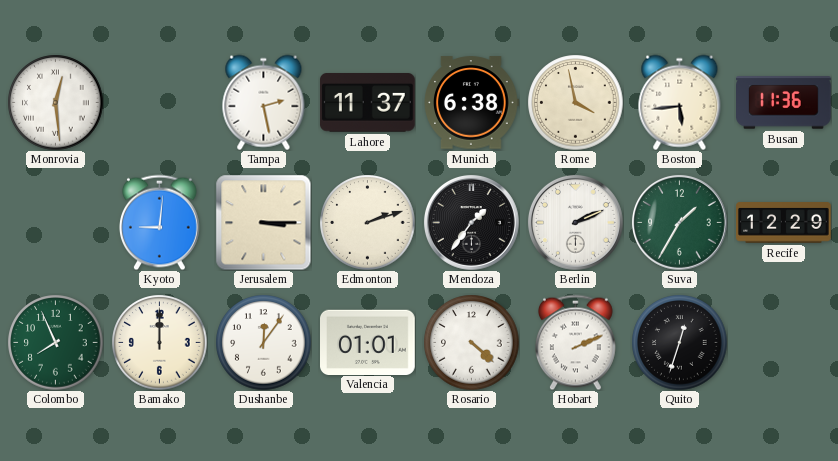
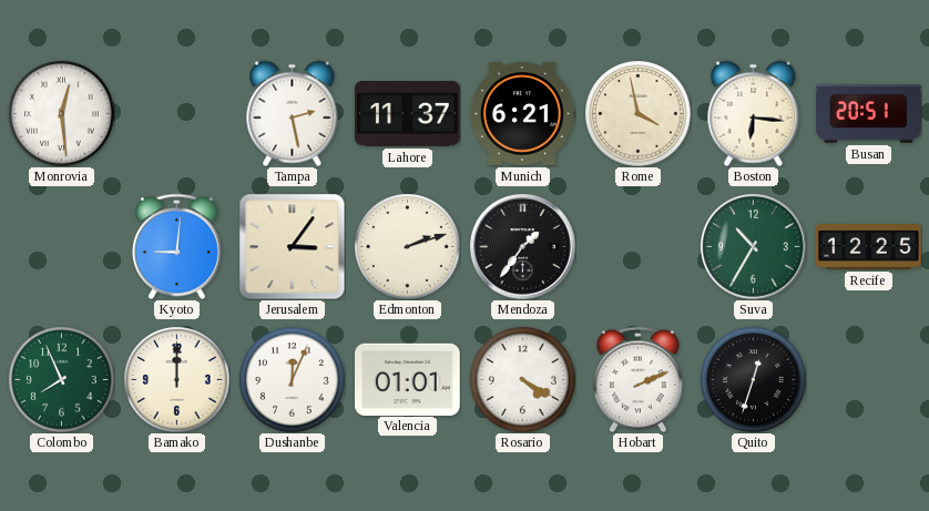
Munich: 6:38 -> 6:21
Boston: 5:44 -> 6:16
Busan: 11:36 -> 20:51
Jerusalem: 3:15 -> 3:06
Berlin: 2:11 -> none
Suva: 1:35 -> 10:35
Recife: 12:29 -> 12:25
Dushanbe: 12:06 -> 12:04
Rosario: 4:22 -> 4:20
